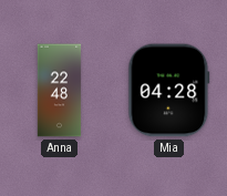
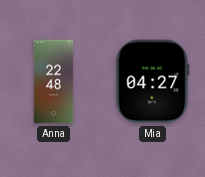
Mia: 04:28 -> 04:27
